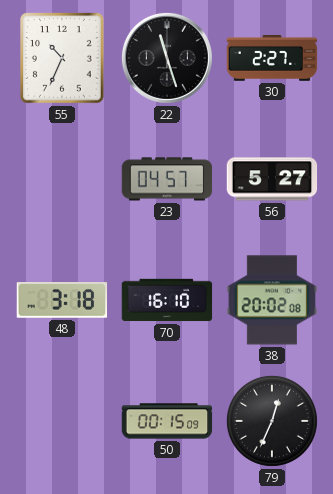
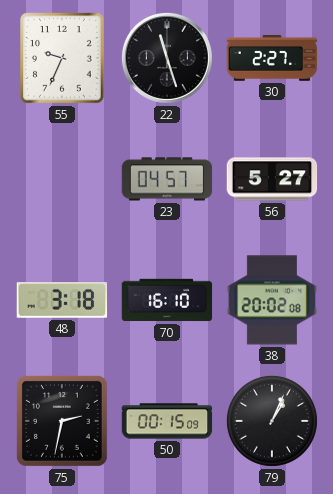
55: 10:34 -> 9:34
75: none -> 2:32
79: 12:34 -> 1:04
